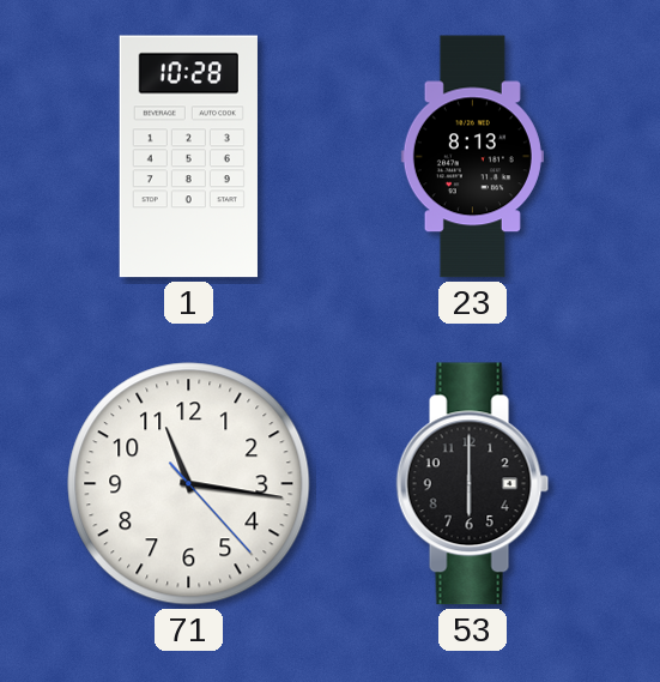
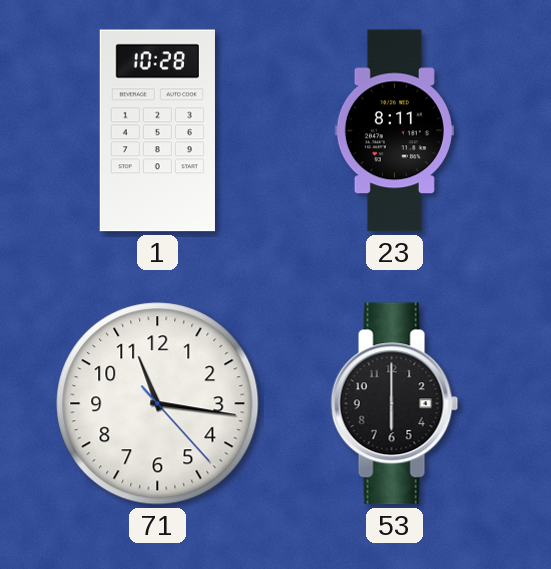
23: 8:13 -> 8:11
